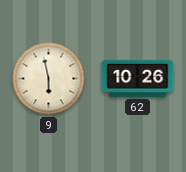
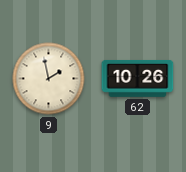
9: 5:58 -> 1:58
